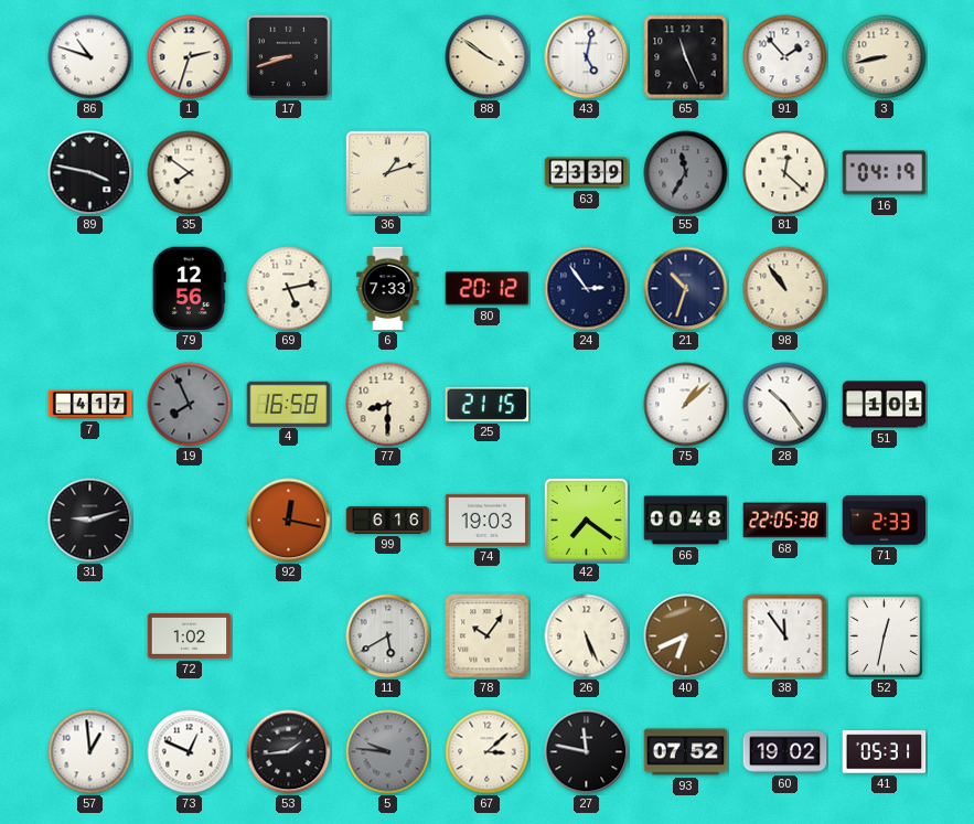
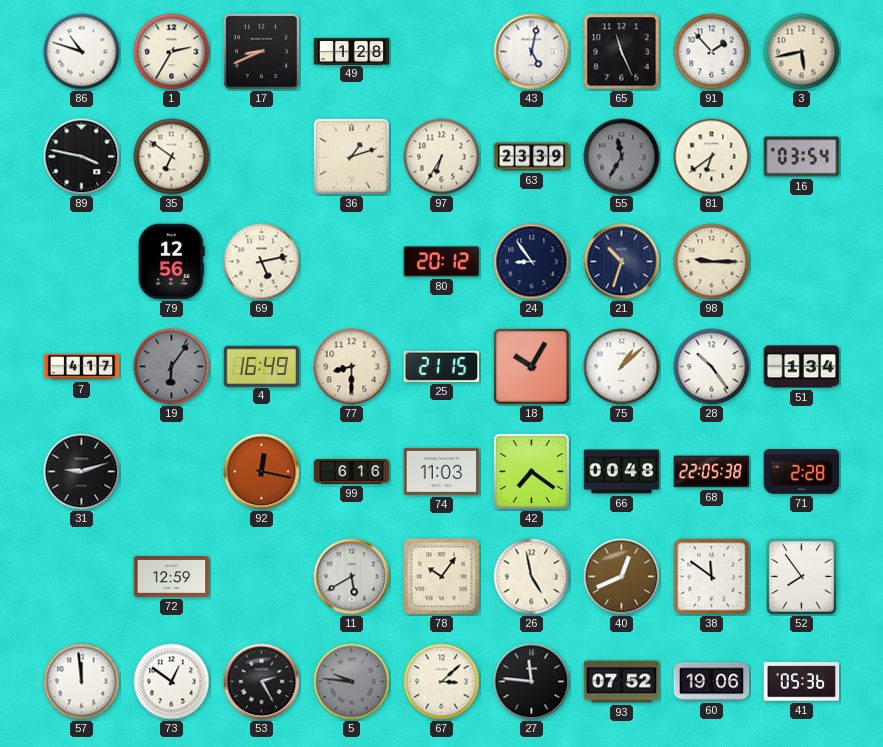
1: 2:33 -> 2:35
17: 8:42 -> 8:41
49: none -> 1:28
88: 3:51 -> none
3: 8:43 -> 5:43
35: 7:51 -> 6:51
97: none -> 6:35
81: 12:22 -> 6:39
16: 04:19 -> 03:54
6: 7:33 -> none
24: 2:54 -> 8:54
98: 10:54 -> 9:15
19: 7:56 -> 6:06
4: 16:58 -> 16:49
18: none -> 10:05
51: 1:01 -> 1:34
74: 19:03 -> 11:03
71: 2:33 -> 2:28
72: 1:02 -> 12:59
26: 5:26 -> 4:58
40: 6:41 -> 12:41
38: 11:54 -> 11:51
52: 12:32 -> 7:54
57: 12:59 -> 11:59
73: 12:49 -> 12:51
53: 1:44 -> 2:25
27: 11:47 -> 11:46
60: 19:02 -> 19:06
41: 05:31 -> 05:36
